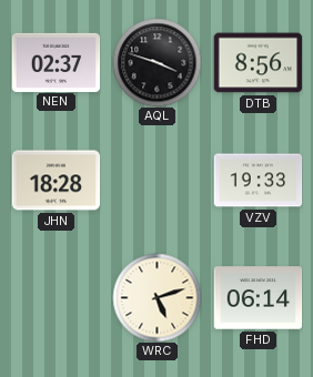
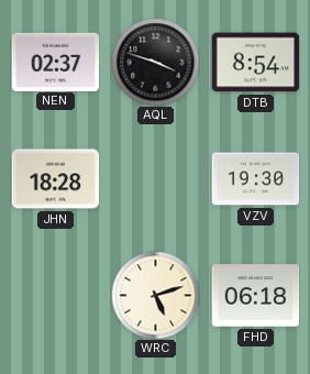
DTB: 8:56 -> 8:54
VZV: 19:33 -> 19:30
FHD: 06:14 -> 06:18
